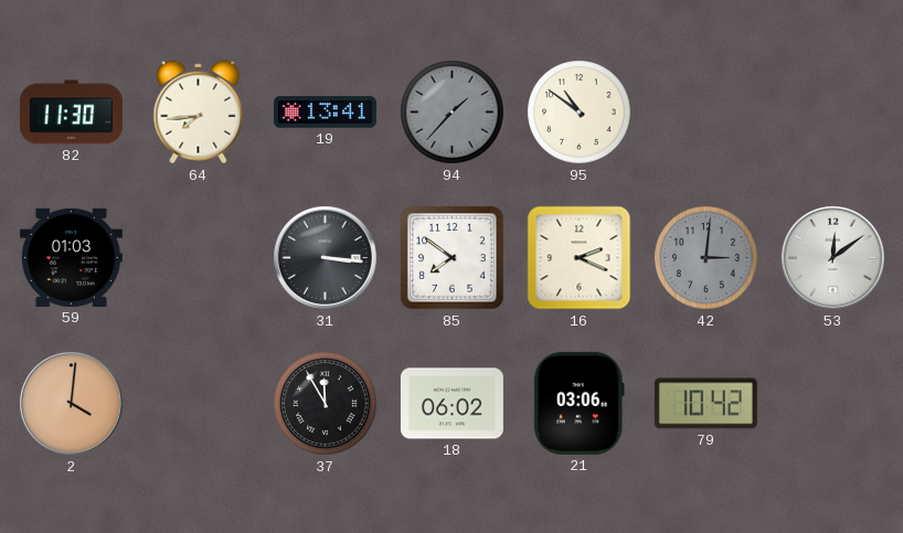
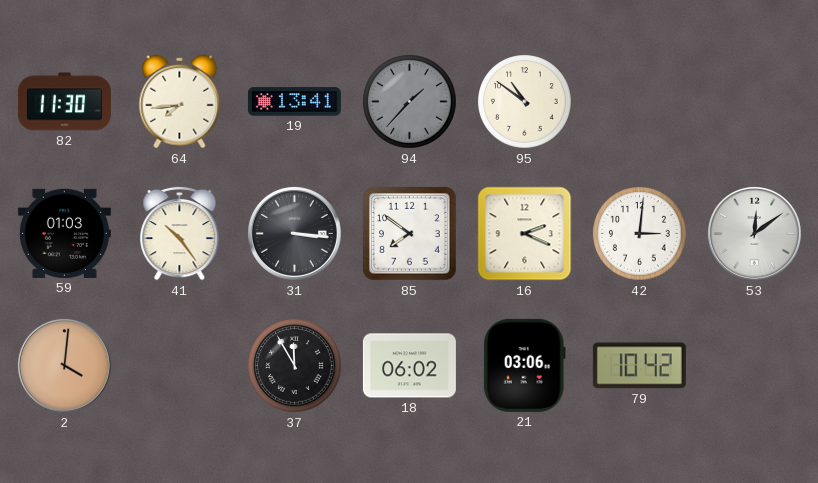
41: none -> 10:24
42 dial: grey -> white
